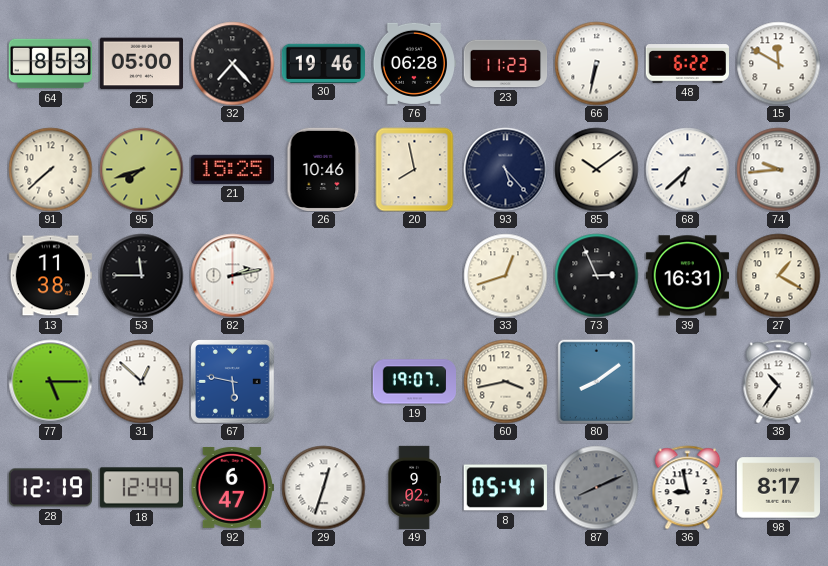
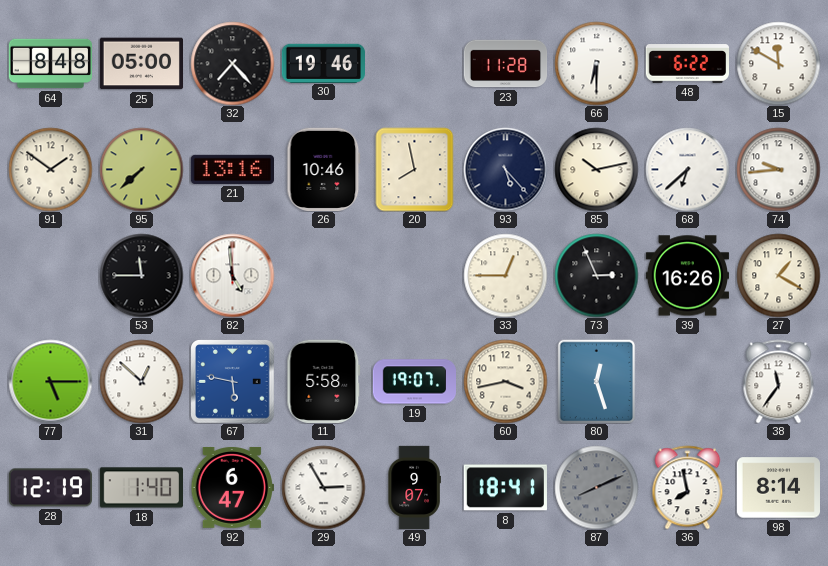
64: 8:53 -> 8:48
76: 06:28 -> none
23: 11:23 -> 11:28
66: 6:32 -> 6:30
91: 7:38 -> 1:51
95: 7:42 -> 7:38
21: 15:25 -> 13:16
85: 10:09 -> 10:13
13: 11:38 -> none
82: 2:13 -> 4:59
33: 12:42 -> 12:45
39: 16:31 -> 16:26
11: none -> 5:58
80: 8:09 -> 12:27
38: 10:36 -> 11:36
18: 12:44 -> 1:40
29: 12:33 -> 2:55
49: 9:02 -> 9:07
8: 05:41 -> 18:41
36: 8:58 -> 7:58
98: 8:17 -> 8:14
